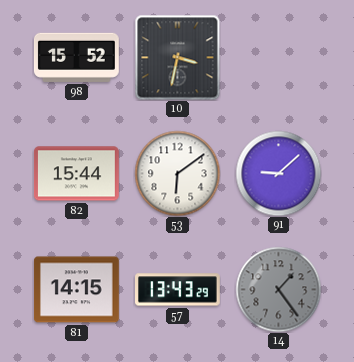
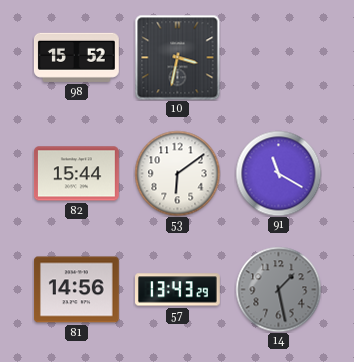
91: 9:08 -> 11:20
81: 14:15 -> 14:56
14: 1:24 -> 1:28
